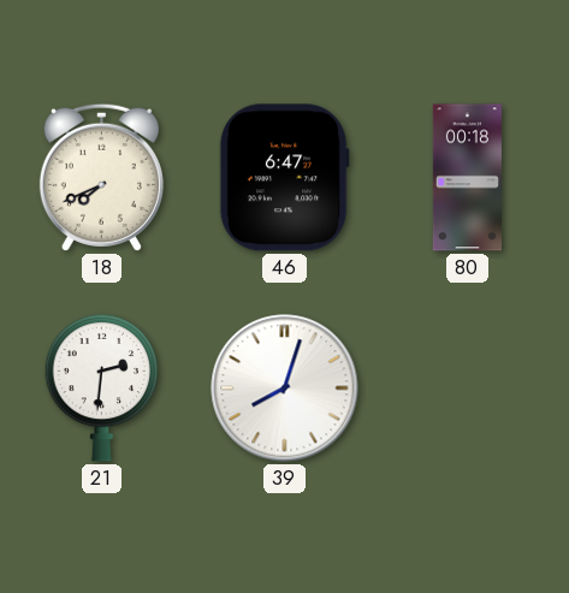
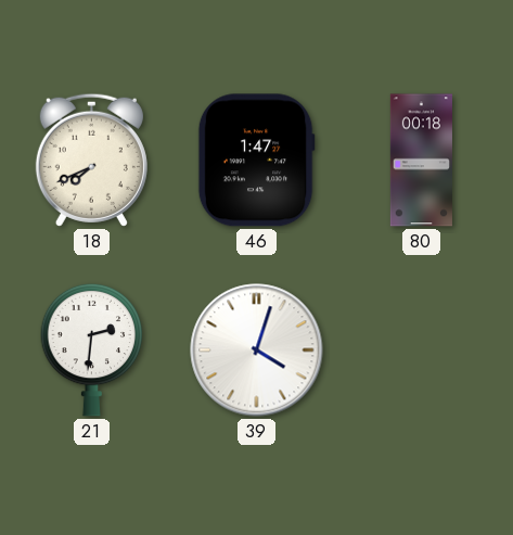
46: 6:47 -> 1:47
39: 8:03 -> 4:03
